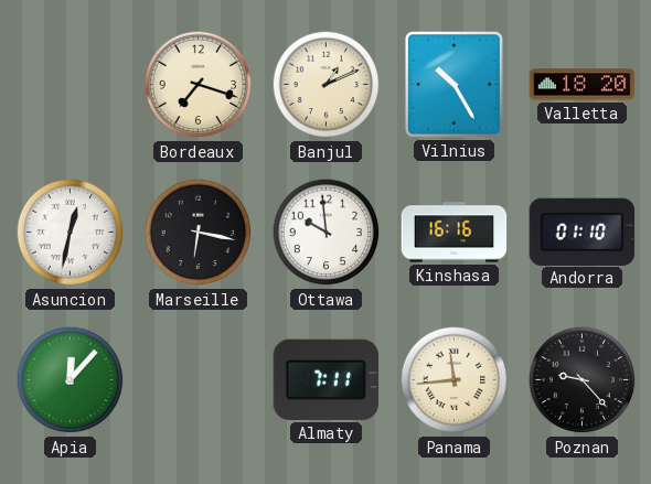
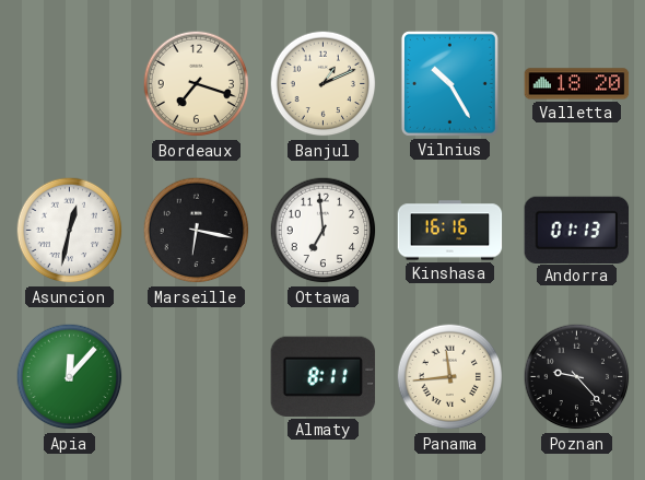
Ottawa: 9:59 -> 6:59
Andorra: 01:10 -> 01:13
Almaty: 7:11 -> 8:11
